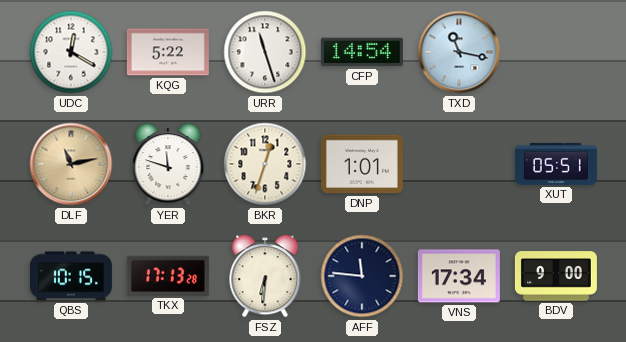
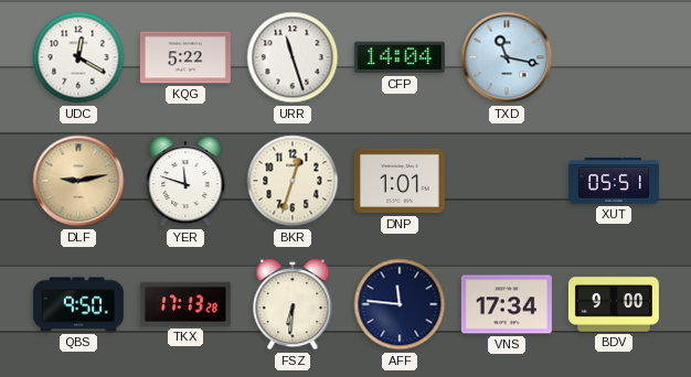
CFP: 14:54 -> 14:04
DLF: 11:13 -> 9:13
QBS: 10:15 -> 9:50
